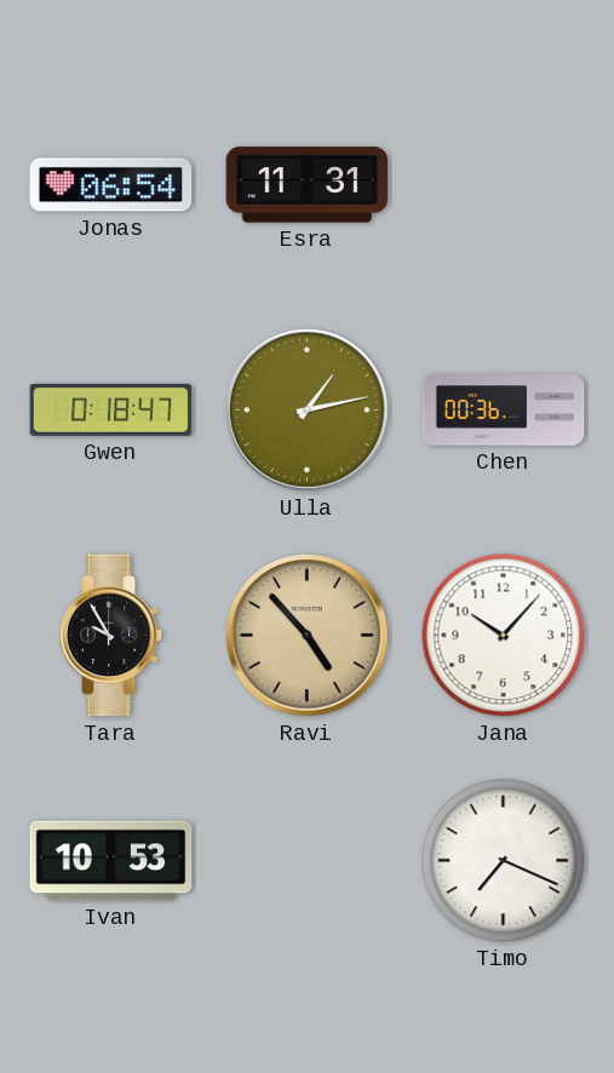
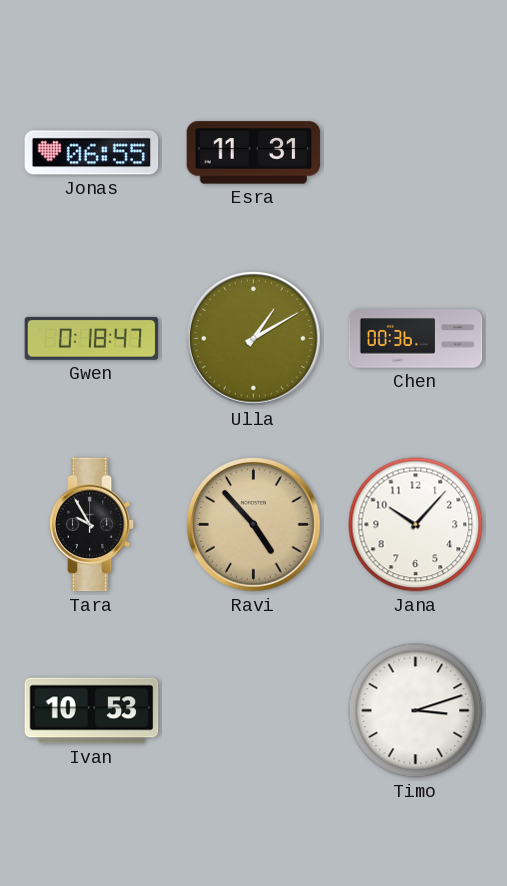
Jonas: 06:54 -> 06:55
Ulla: 1:13 -> 1:10
Timo: 7:19 -> 3:12
